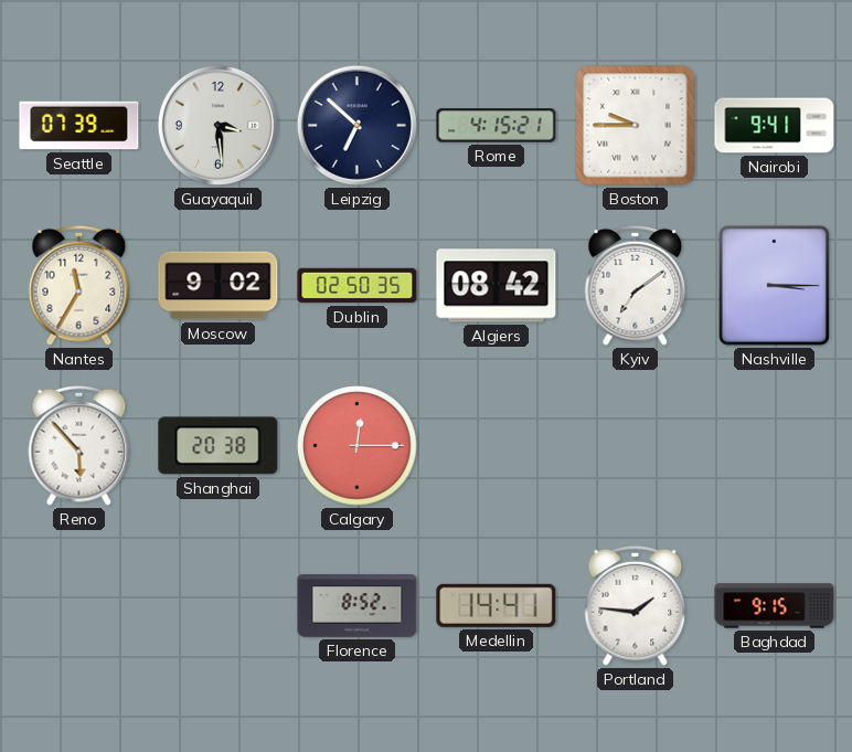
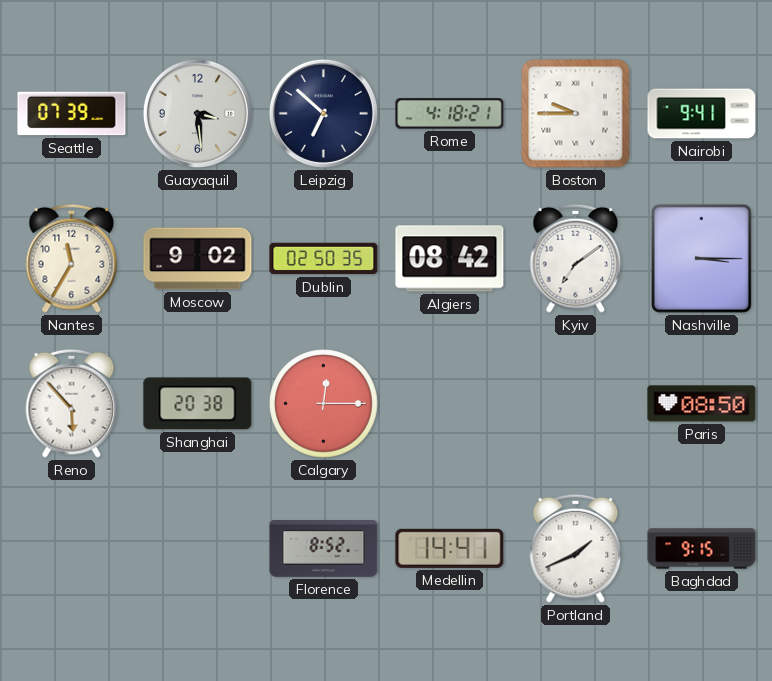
Rome: 4:15 -> 4:18
Paris: none -> 08:50
Portland: 1:46 -> 1:41
